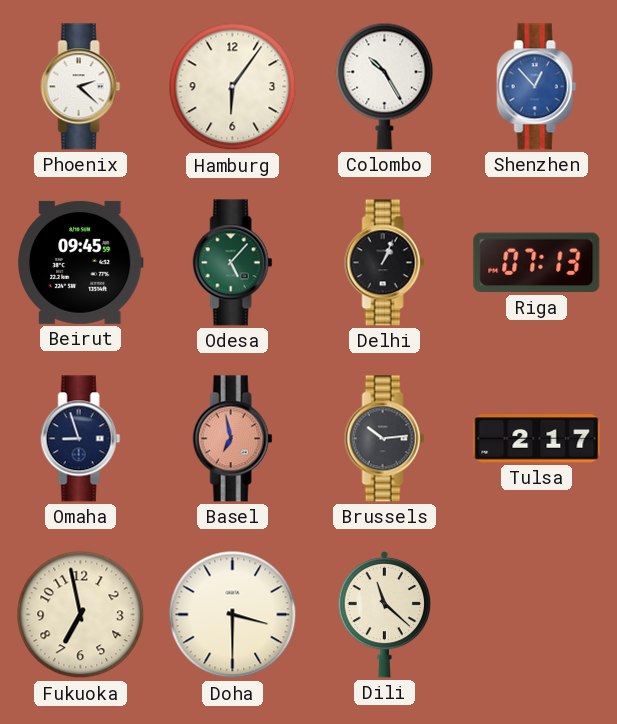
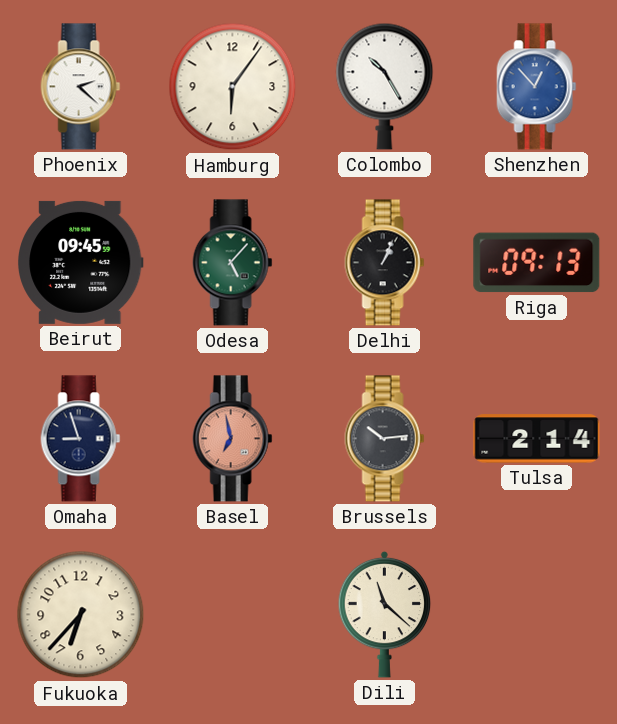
Riga: 07:13 -> 09:13
Tulsa: 2:17 -> 2:14
Fukuoka: 6:58 -> 6:37
Doha: 3:30 -> none
